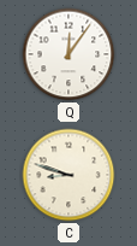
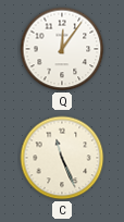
C: 8:48 -> 11:26
